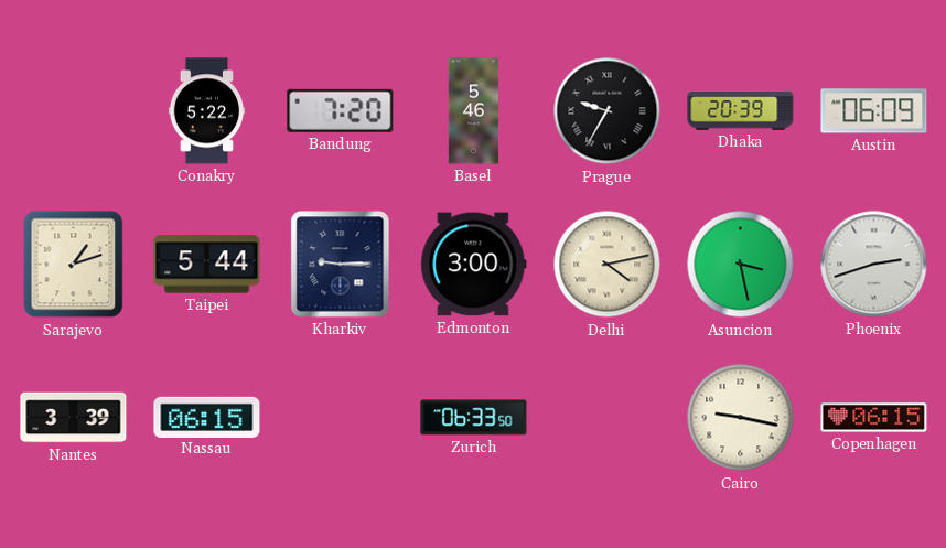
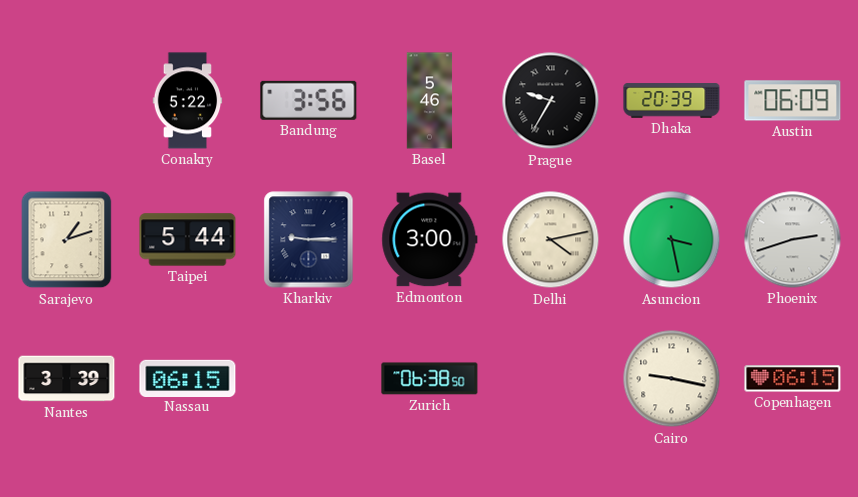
Bandung: 7:20 -> 3:56
Zurich: 06:33 -> 06:38
